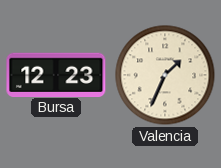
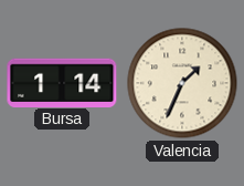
Bursa: 12:23 -> 1:14
